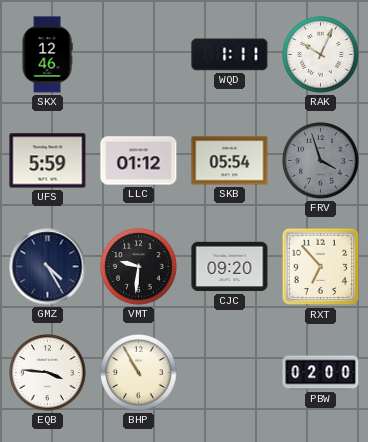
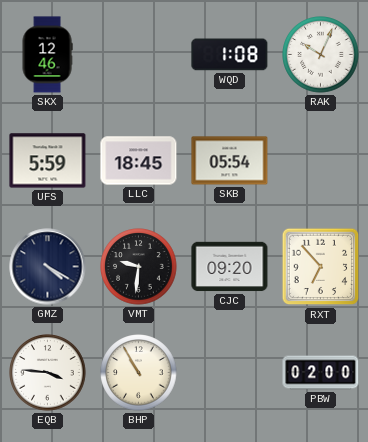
WQD: 1:11 -> 1:08
LLC: 01:12 -> 18:45
FRV: 3:57 -> none
GMZ: 4:25 -> 4:20
